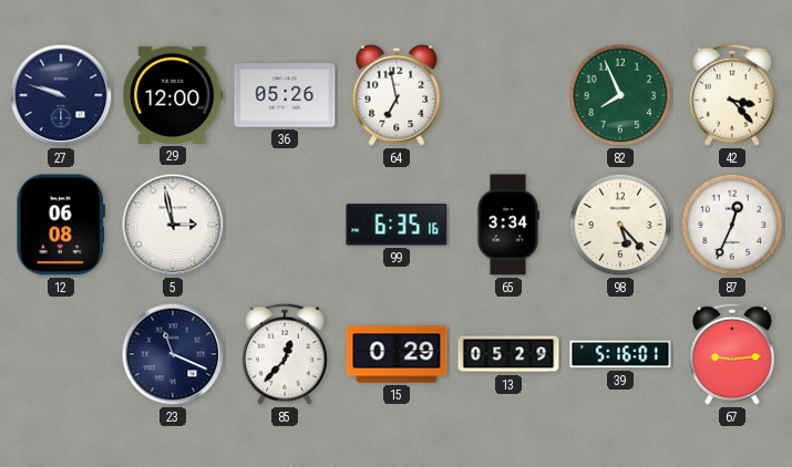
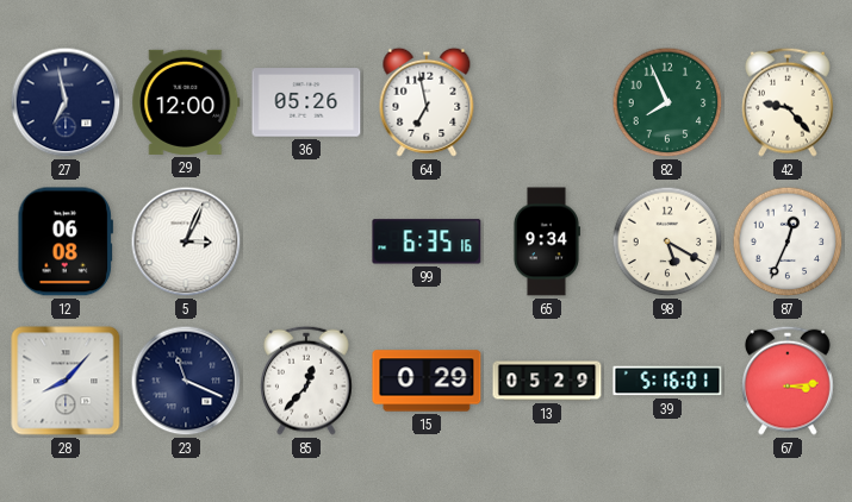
27: 9:48 -> 6:58
42: 3:23 -> 9:23
5: 2:58 -> 3:04
65: 3:34 -> 9:34
98: 5:23 -> 5:20
28: none -> 8:07
67: 9:14 -> 3:14
